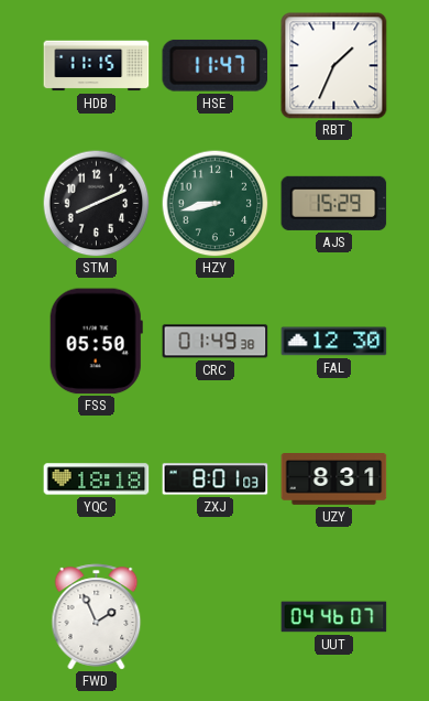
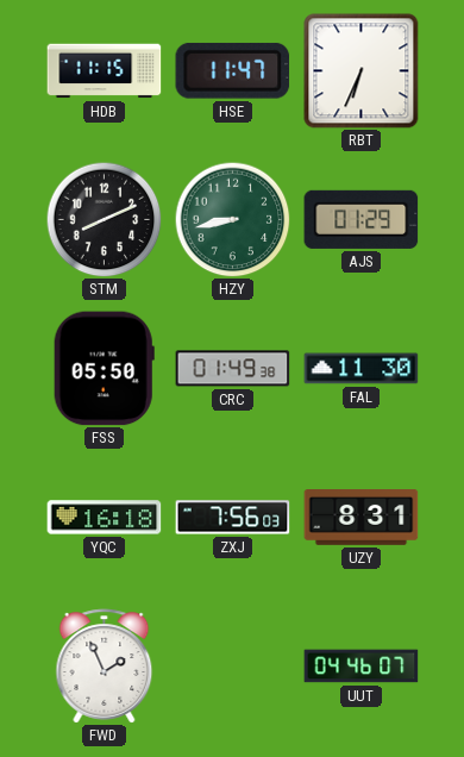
RBT: 1:34 -> 6:34
AJS: 15:29 -> 01:29
FAL: 12:30 -> 11:30
YQC: 18:18 -> 16:18
ZXJ: 8:01 -> 7:56
